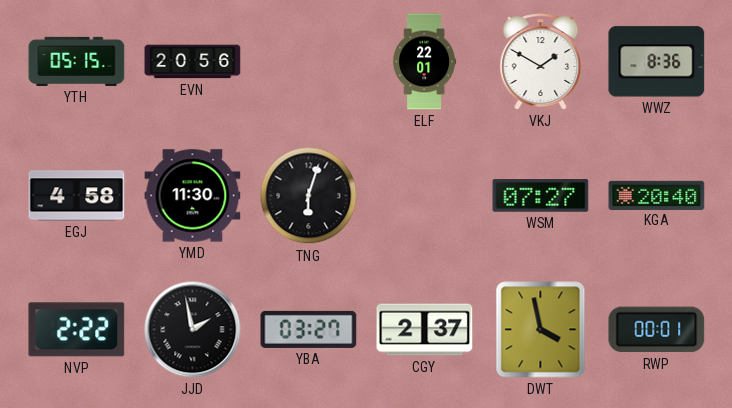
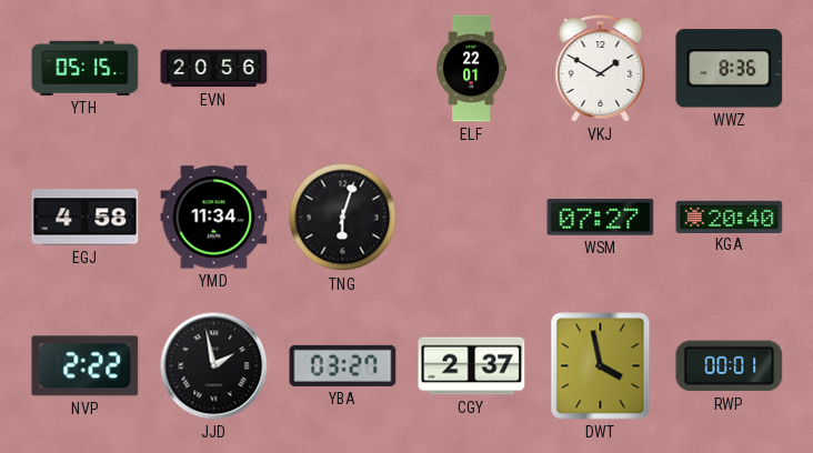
YMD: 11:30 -> 11:34
